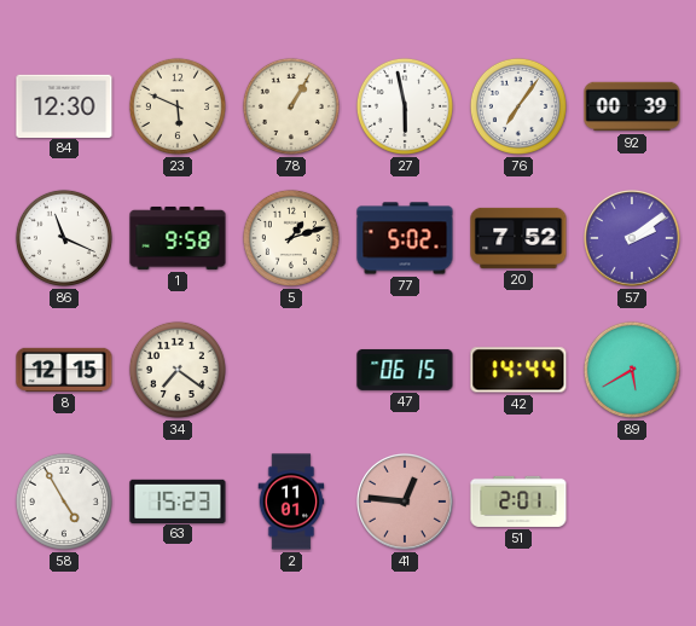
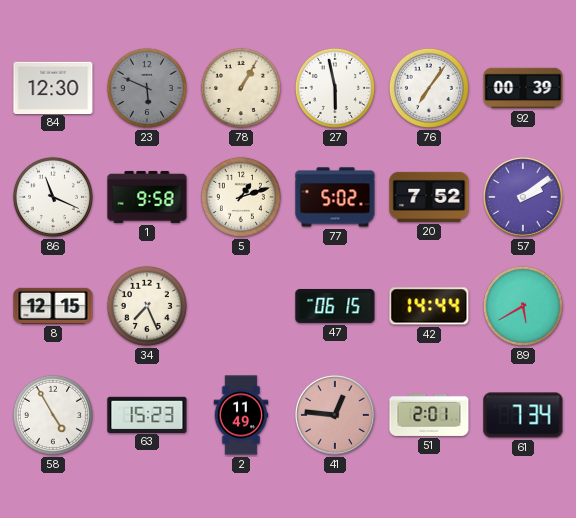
23 dial: cream -> grey
34: 7:21 -> 7:26
2: 11:01 -> 11:49
61: none -> 7:34
